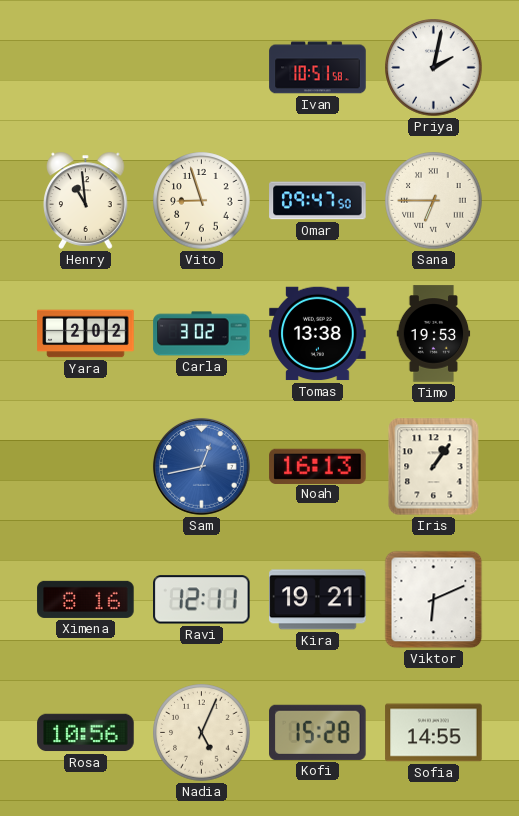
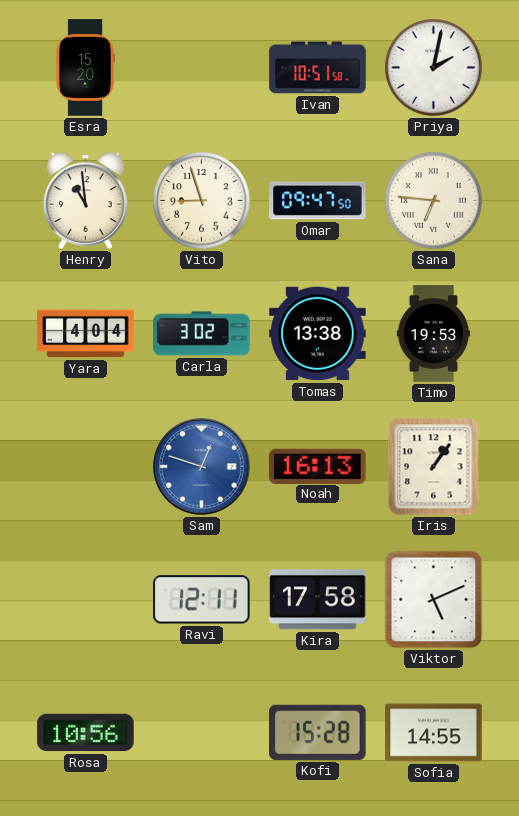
Esra: none -> 15:20
Sana: 6:45 -> 6:46
Yara: 2:02 -> 4:04
Sam: 12:43 -> 12:48
Ximena: 8:16 -> none
Kira: 19:21 -> 17:58
Viktor: 6:11 -> 5:11
Nadia: 5:04 -> none
